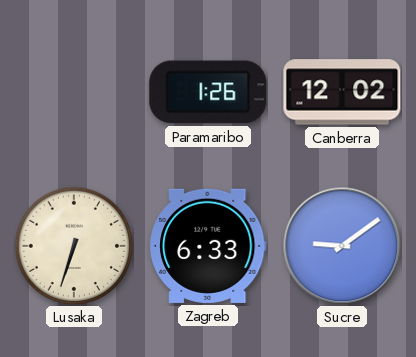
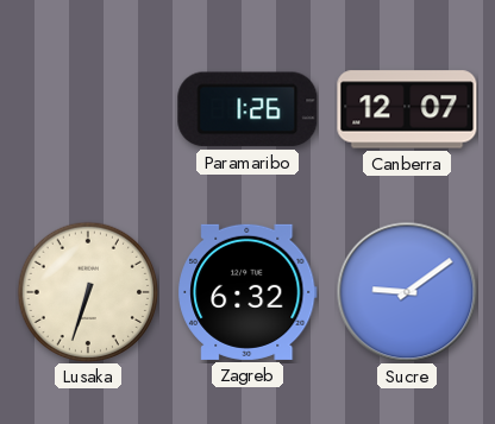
Canberra: 12:02 -> 12:07
Zagreb: 6:33 -> 6:32
